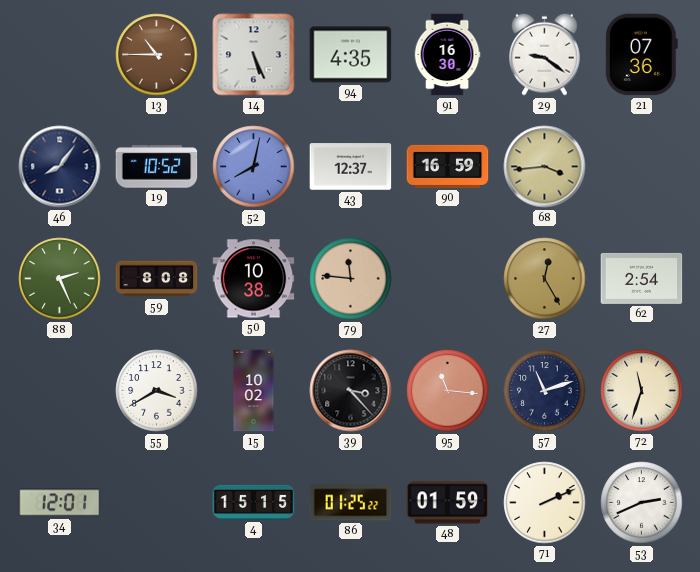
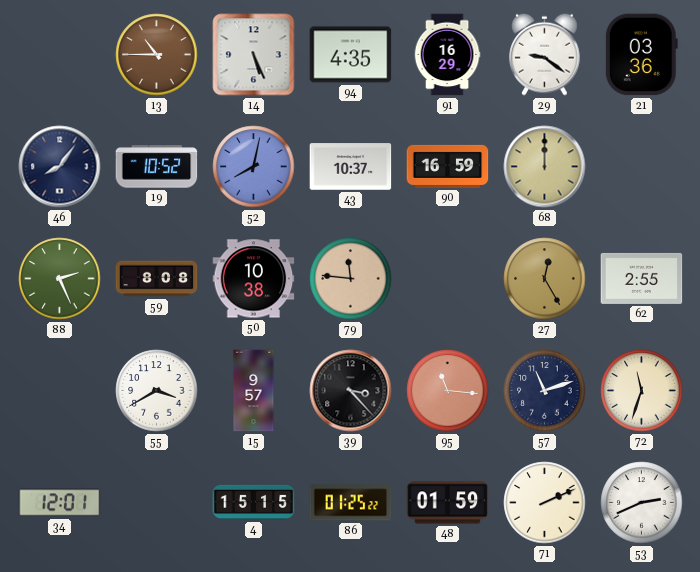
91: 16:30 -> 16:29
21: 07:36 -> 03:36
43: 12:37 -> 10:37
68: 3:44 -> 12:00
62: 2:54 -> 2:55
15: 10:02 -> 9:57
